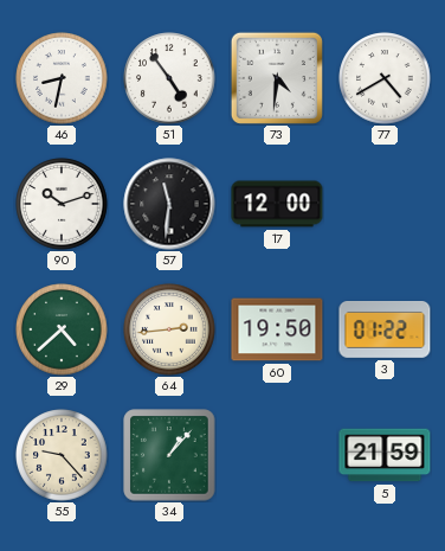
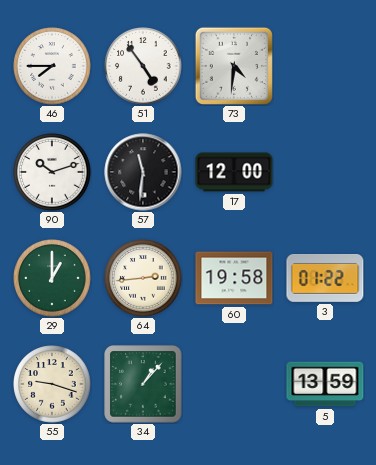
46: 8:32 -> 7:45
77: 4:40 -> none
29: 4:38 -> 1:00
60: 19:50 -> 19:58
55: 9:23 -> 9:18
5: 21:59 -> 13:59
